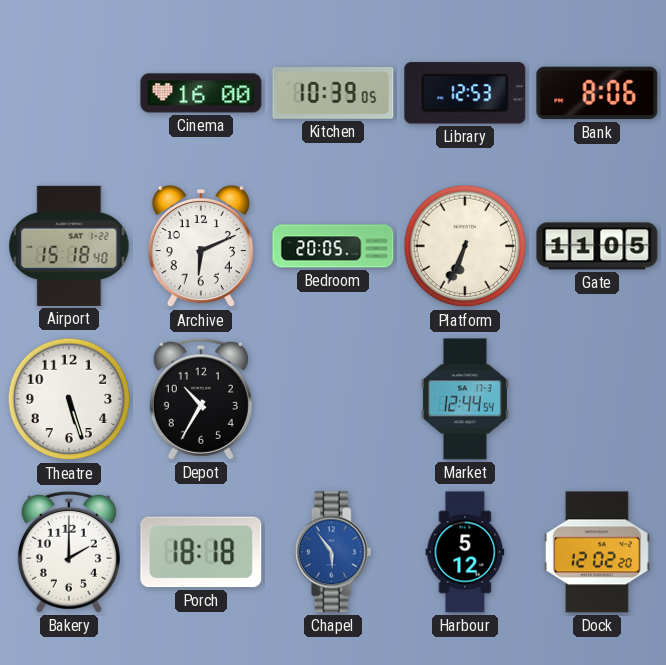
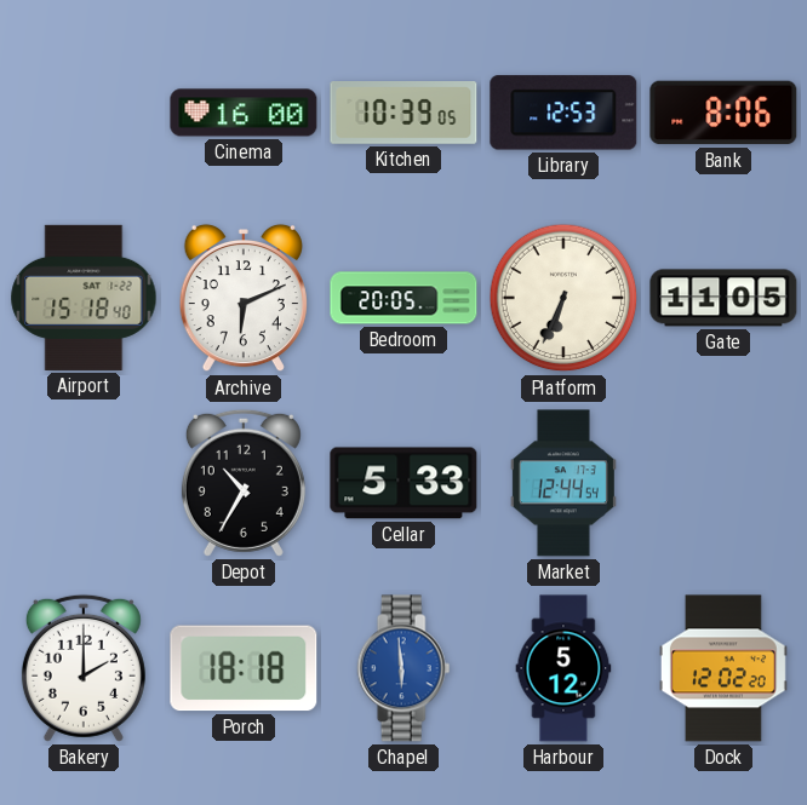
Theatre: 5:27 -> none
Cellar: none -> 5:33
Chapel: 5:54 -> 5:59
